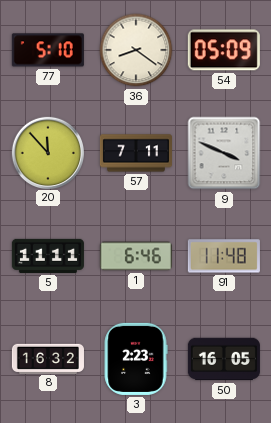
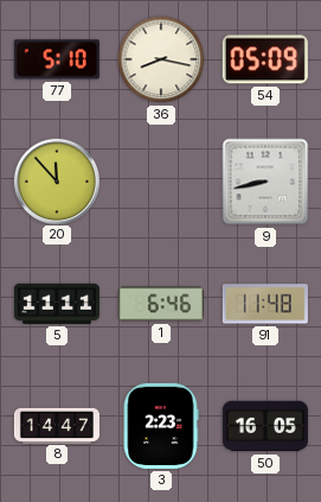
36: 8:21 -> 8:17
57: 7:11 -> none
9: 3:49 -> 8:43
8: 16:32 -> 14:47
